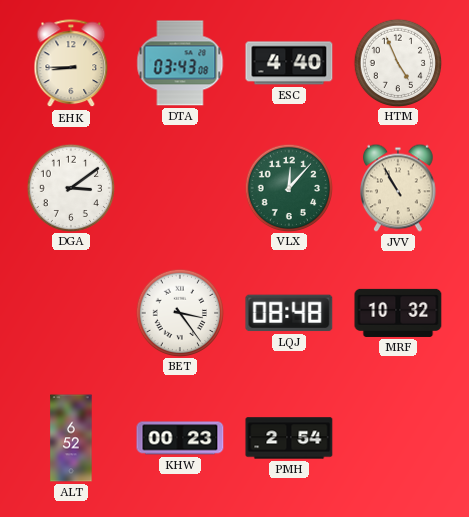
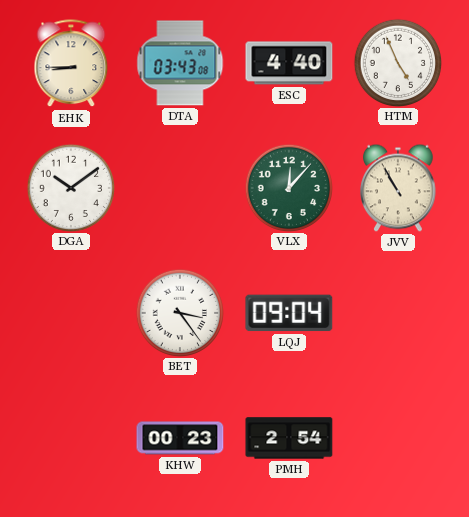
DGA: 3:09 -> 10:09
LQJ: 08:48 -> 09:04
MRF: 10:32 -> none
ALT: 6:52 -> none
